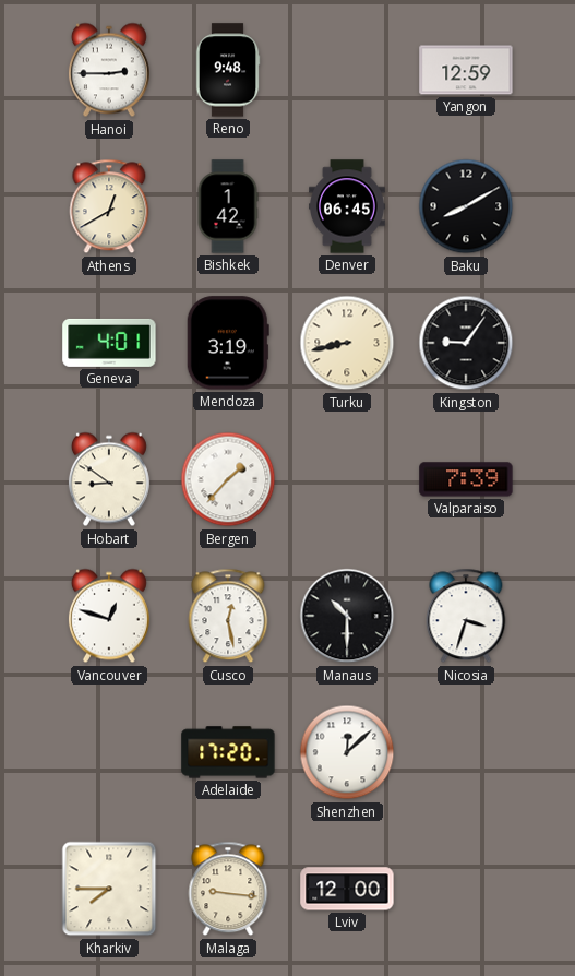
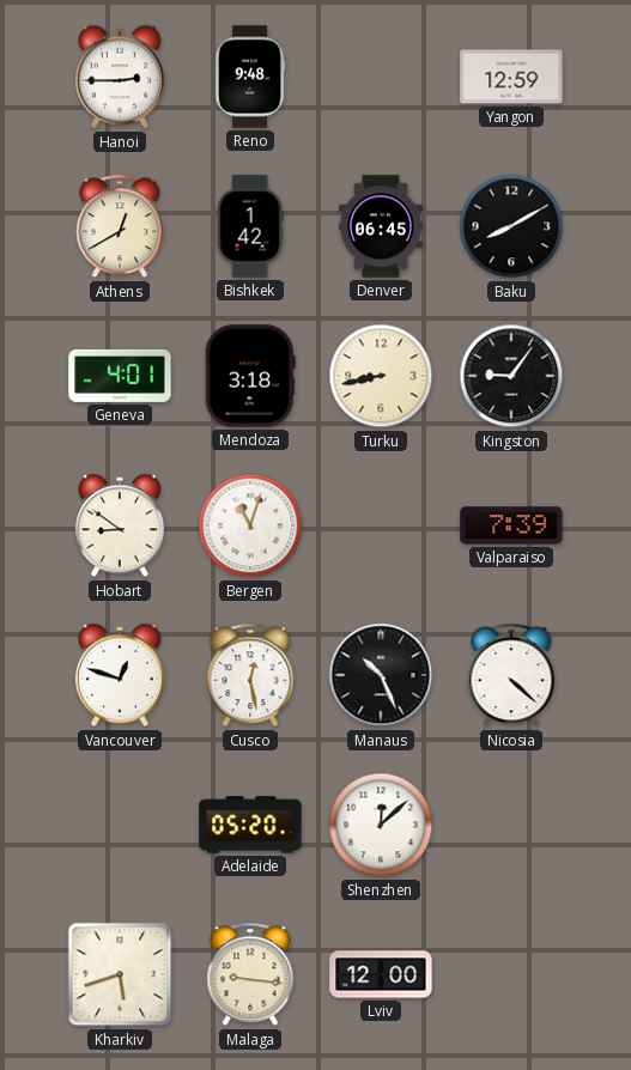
Mendoza: 3:19 -> 3:18
Bergen: 1:37 -> 11:03
Manaus: 10:30 -> 10:26
Nicosia: 3:33 -> 4:22
Adelaide: 17:20 -> 05:20
Kharkiv: 7:45 -> 5:42
